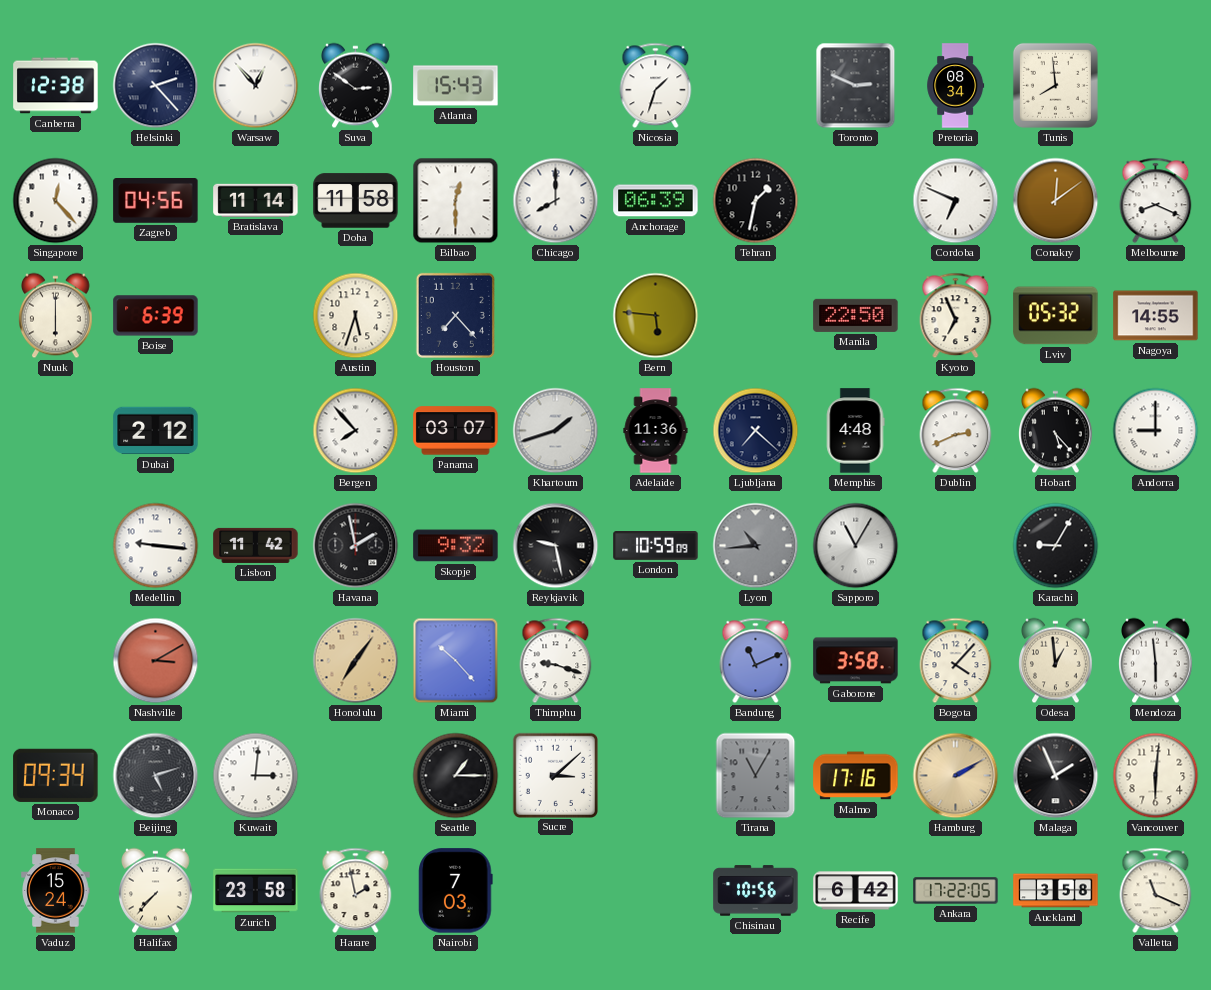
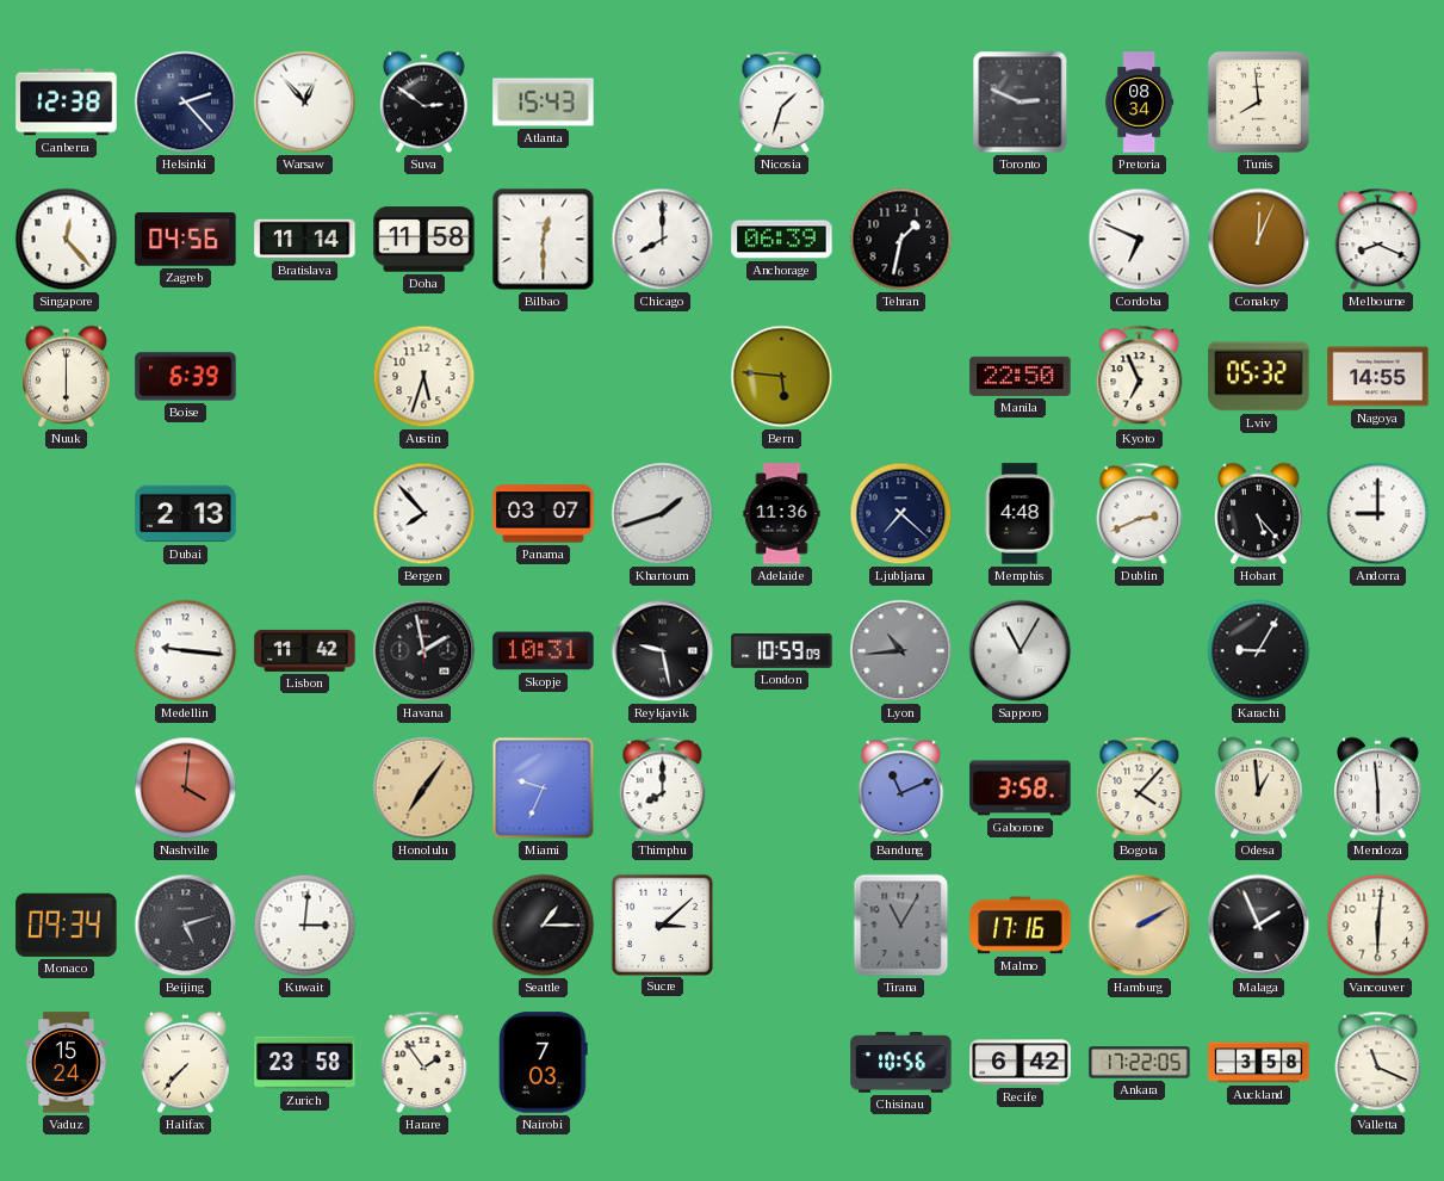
Conakry: 12:09 -> 12:04
Houston: 7:23 -> none
Dubai: 2:12 -> 2:13
Skopje: 9:32 -> 10:31
Nashville: 3:10 -> 4:01
Miami: 10:23 -> 9:34
Thimphu: 9:18 -> 8:00
Harare: 1:58 -> 1:54
